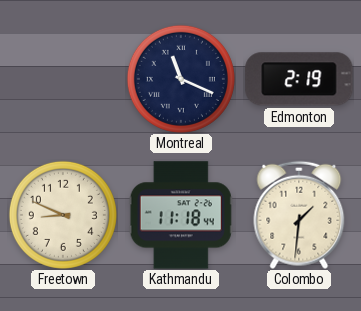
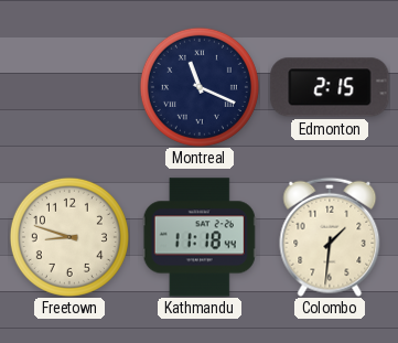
Edmonton: 2:19 -> 2:15
Freetown: 8:49 -> 8:48
